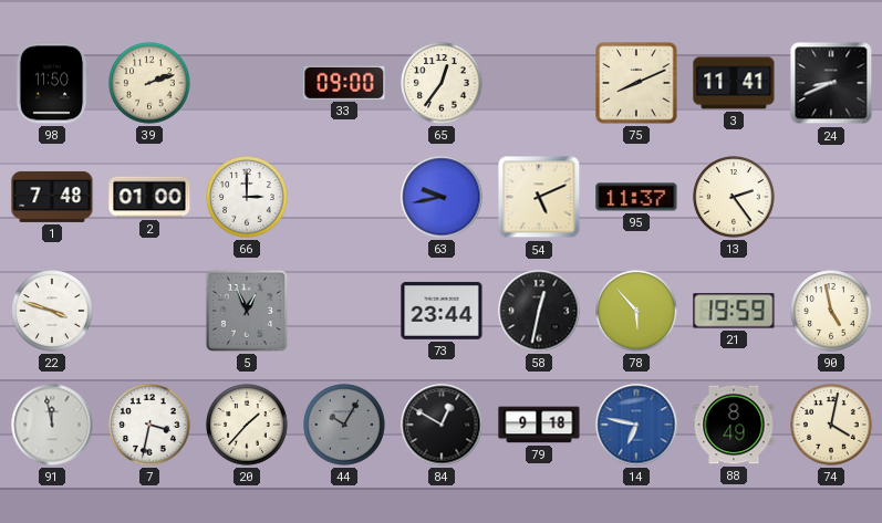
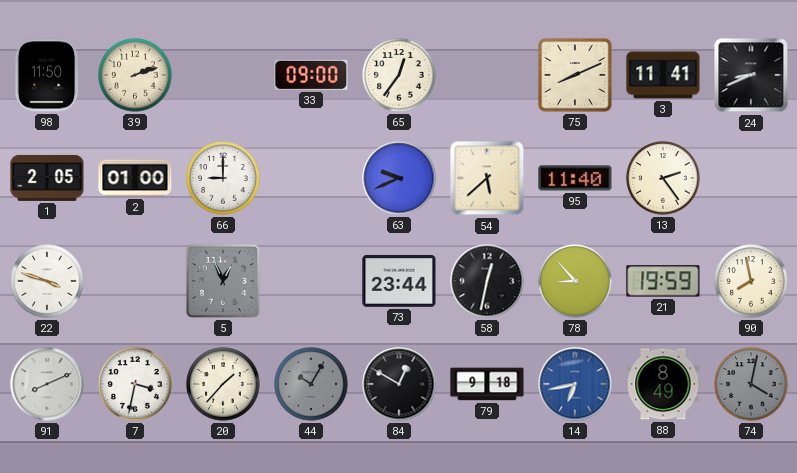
1: 7:48 -> 2:05
66: 3:00 -> 9:00
63: 9:43 -> 9:41
54: 5:11 -> 5:38
95: 11:37 -> 11:40
78: 5:53 -> 8:53
90: 4:58 -> 7:58
91: 11:58 -> 8:11
14: 6:47 -> 6:43
74 dial: cream -> grey
